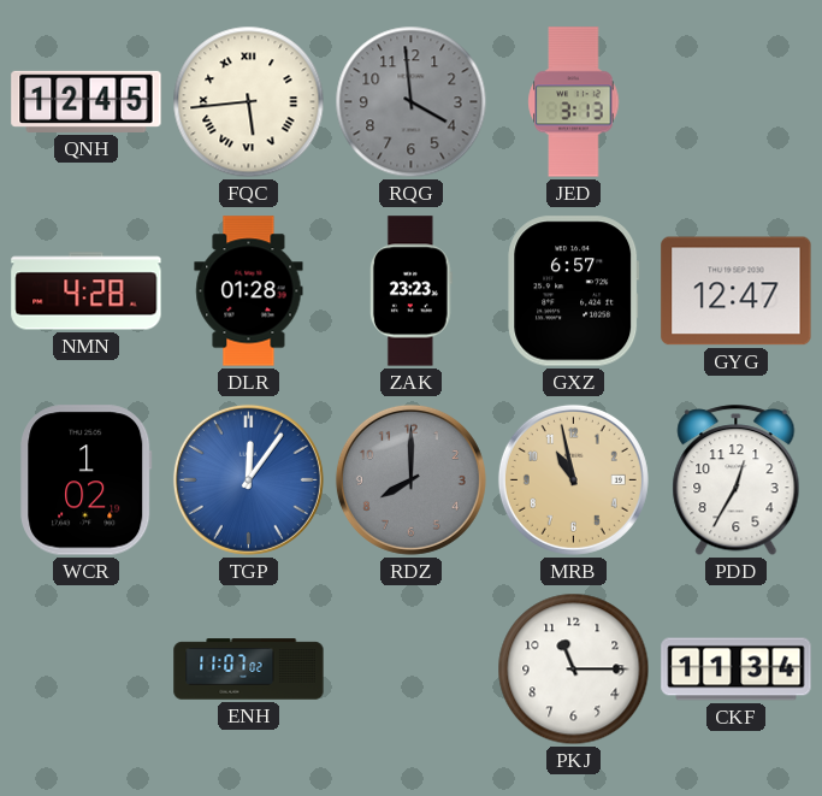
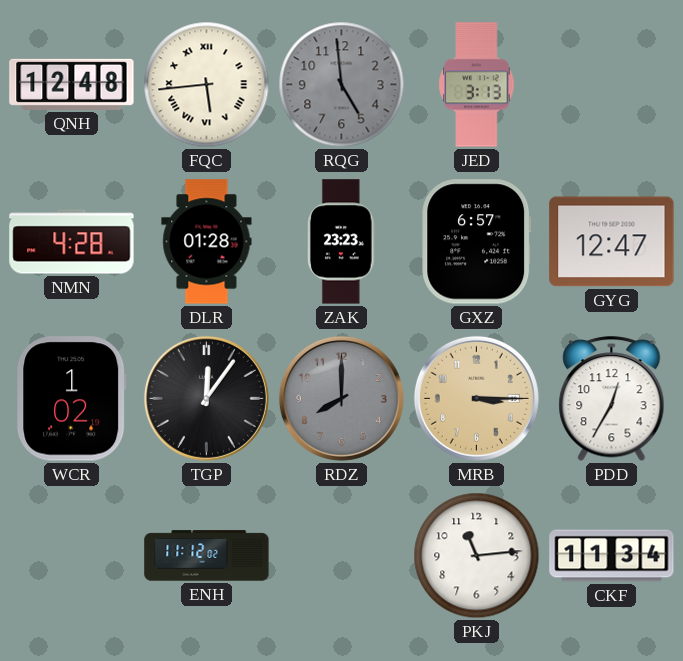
QNH: 12:45 -> 12:48
RQG: 3:59 -> 4:59
TGP dial: blue -> black
MRB: 10:58 -> 3:15
ENH: 11:07 -> 11:12
PKJ: 11:15 -> 11:14
